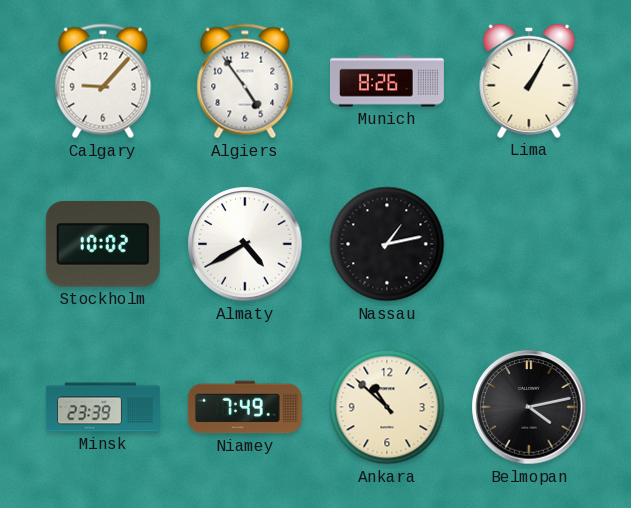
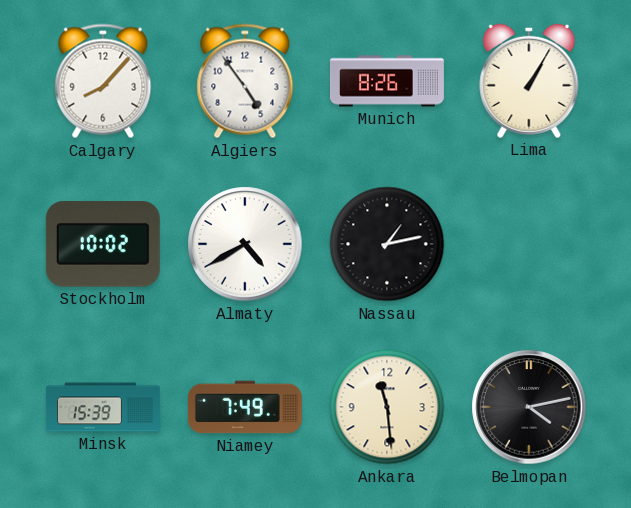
Calgary: 9:07 -> 8:07
Minsk: 23:39 -> 15:39
Ankara: 10:52 -> 11:29
